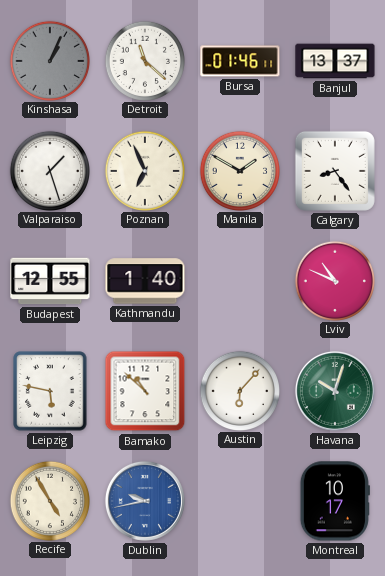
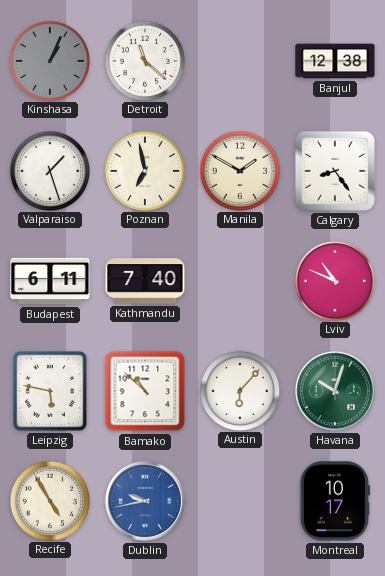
Bursa: 01:46 -> none
Banjul: 13:37 -> 12:38
Poznan: 6:56 -> 6:58
Budapest: 12:55 -> 6:11
Kathmandu: 1:40 -> 7:40
